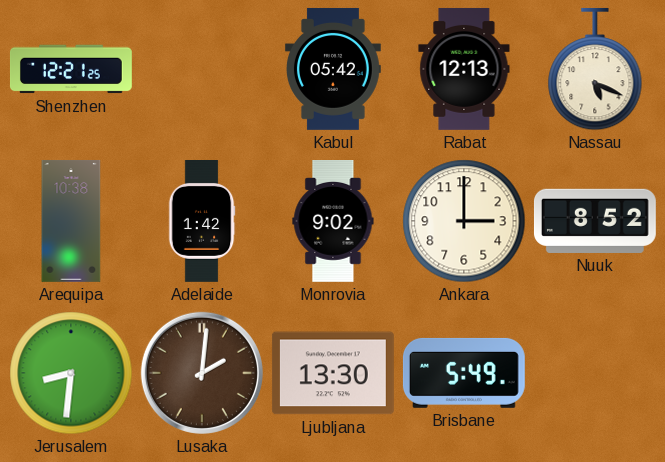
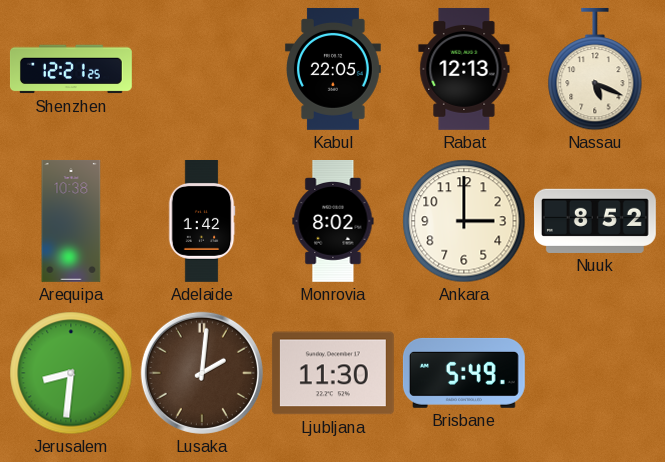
Kabul: 05:42 -> 22:05
Monrovia: 9:02 -> 8:02
Ljubljana: 13:30 -> 11:30
